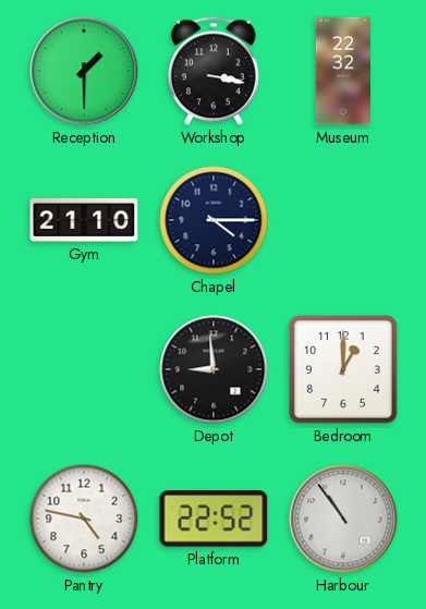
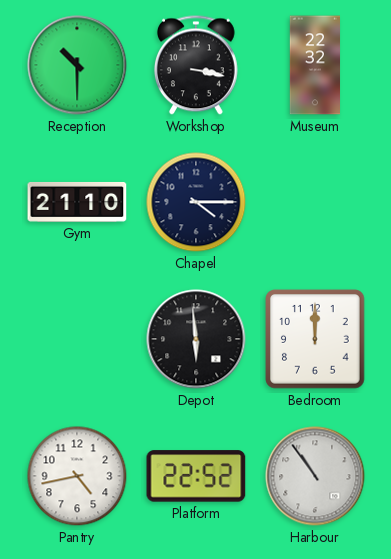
Reception: 1:30 -> 10:30
Depot: 8:59 -> 5:59
Bedroom: 1:00 -> 12:00
Pantry: 4:47 -> 4:43
